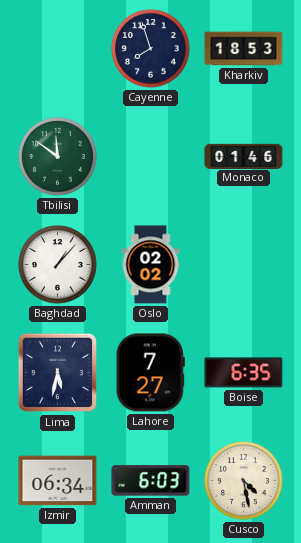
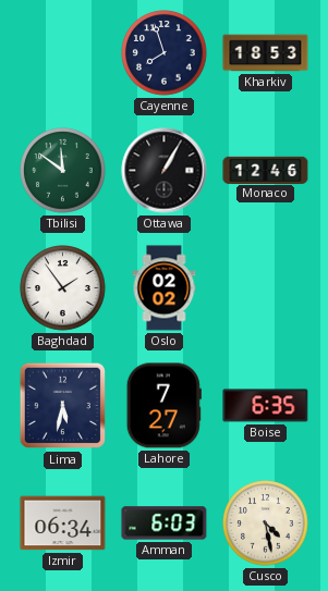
Ottawa: none -> 1:05
Monaco: 01:46 -> 12:46
Baghdad: 1:07 -> 1:54
